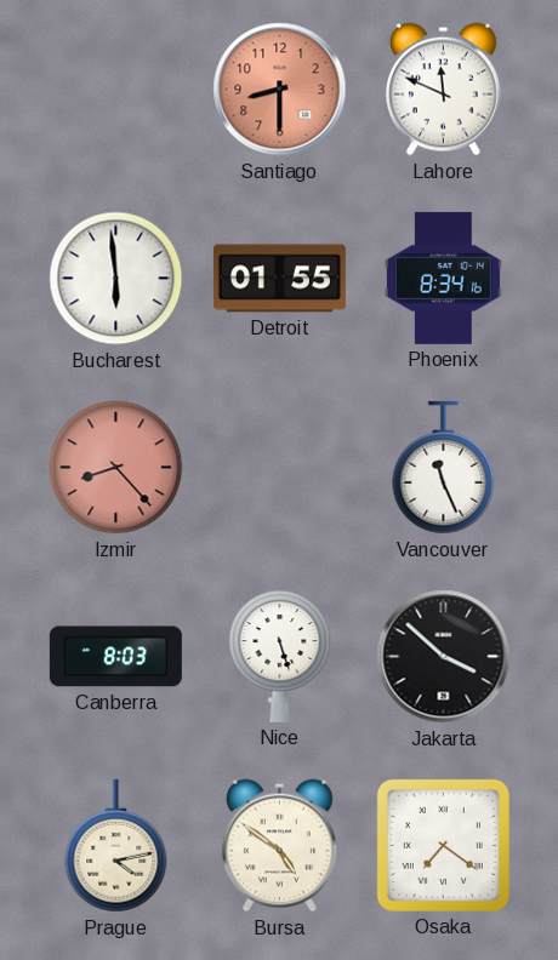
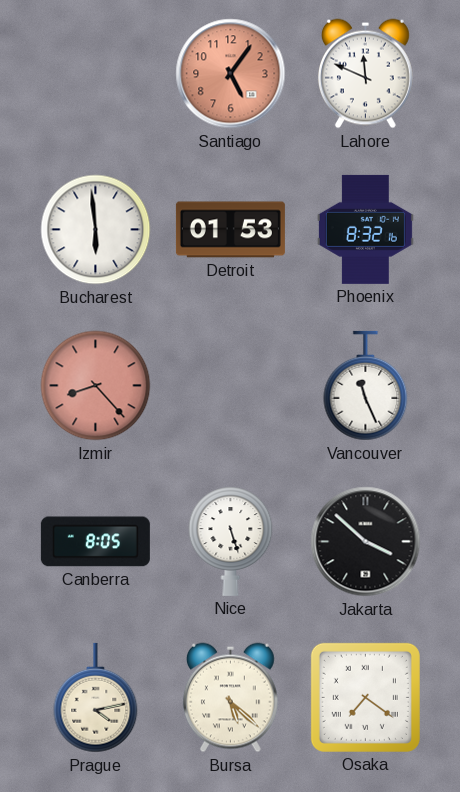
Santiago: 8:30 -> 5:06
Detroit: 01:55 -> 01:53
Phoenix: 8:34 -> 8:32
Canberra: 8:03 -> 8:05
Bursa: 4:51 -> 5:22
